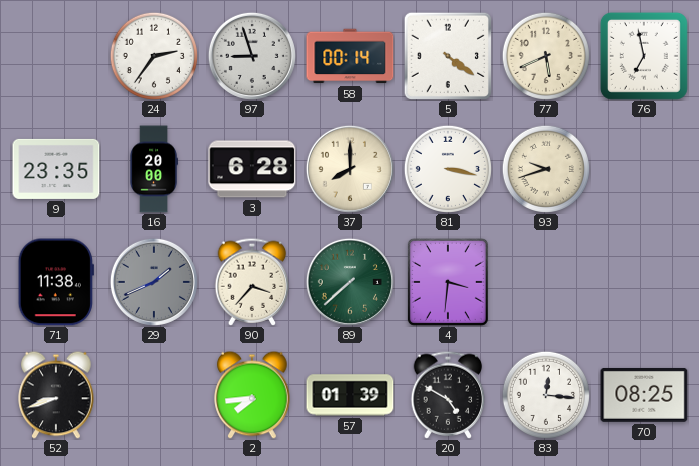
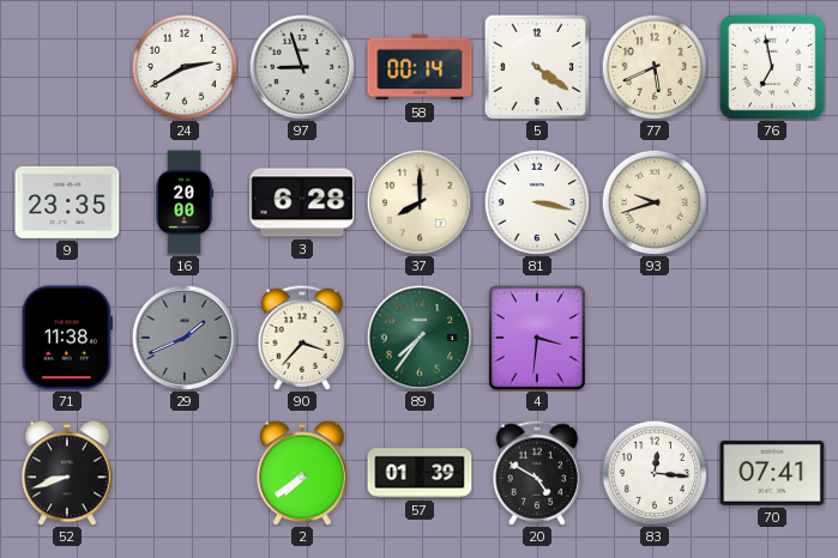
24: 2:36 -> 2:40
89: 7:38 -> 7:36
2: 7:44 -> 7:39
70: 08:25 -> 07:41
